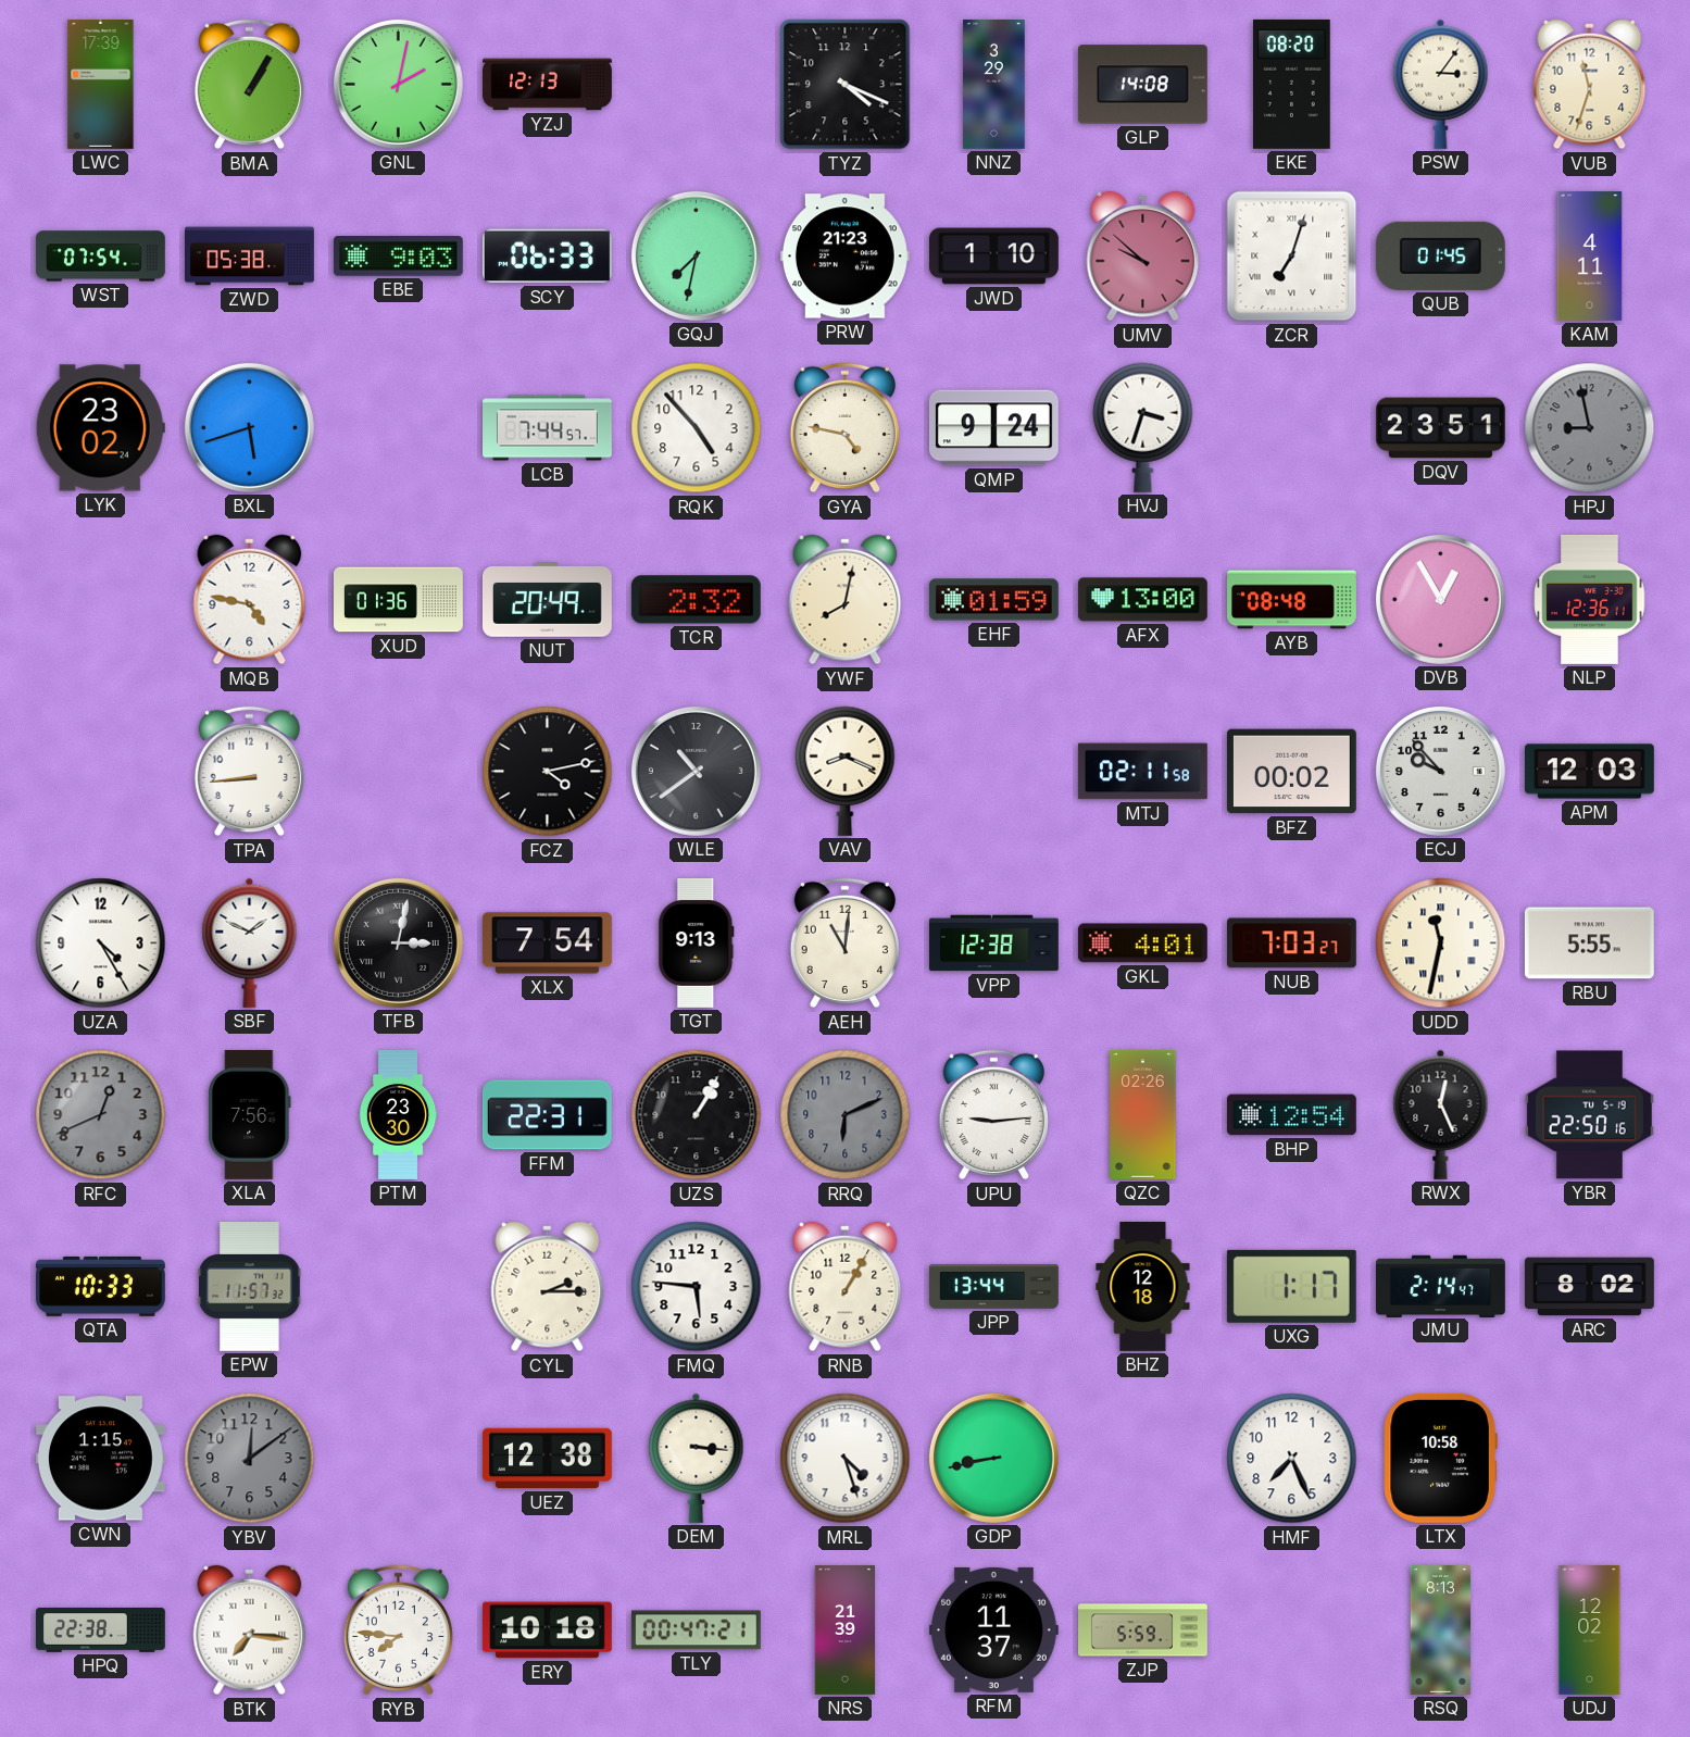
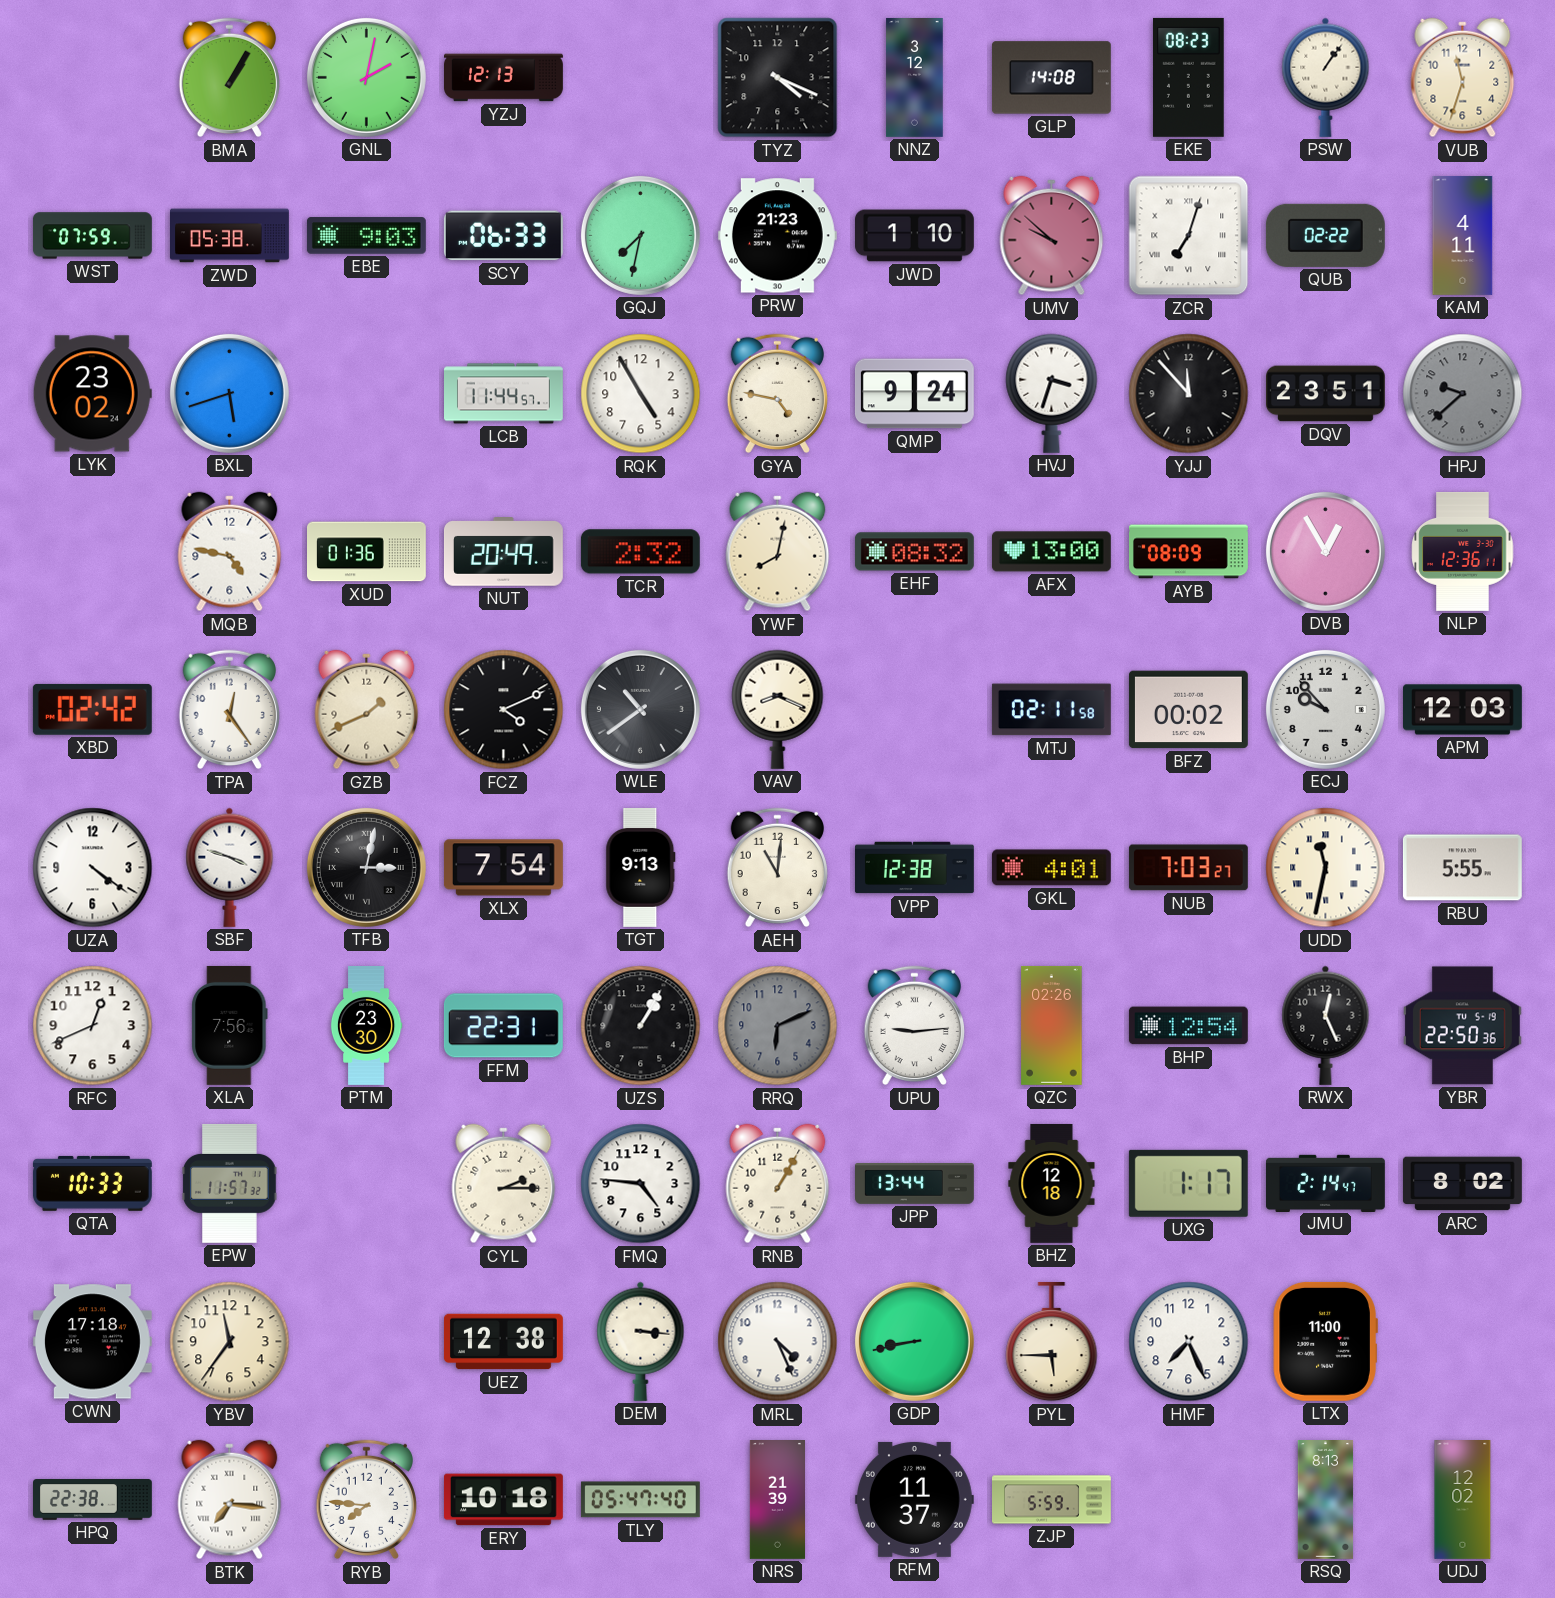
LWC: 17:39 -> none
NNZ: 3:29 -> 3:12
EKE: 08:20 -> 08:23
PSW: 3:06 -> 1:06
WST: 07:54 -> 07:59
QUB: 01:45 -> 02:22
LCB: 7:44 -> 11:44
RQK: 4:53 -> 4:55
YJJ: none -> 11:53
HPJ: 8:58 -> 9:38
EHF: 01:59 -> 08:32
AYB: 08:48 -> 08:09
XBD: none -> 02:42
TPA: 8:44 -> 12:24
GZB: none -> 1:41
FCZ: 4:13 -> 4:11
UZA: 4:25 -> 4:21
SBF: 1:49 -> 3:48
RFC dial: grey -> white
YBR: 22:50:16 -> 22:50:36
FMQ: 5:46 -> 4:46
CWN: 1:15 -> 17:18
YBV: 12:09 -> 11:36
YBV dial: grey -> cream
MRL: 4:27 -> 4:26
PYL: none -> 5:45
LTX: 10:58 -> 11:00
TLY: 00:47 -> 05:47
